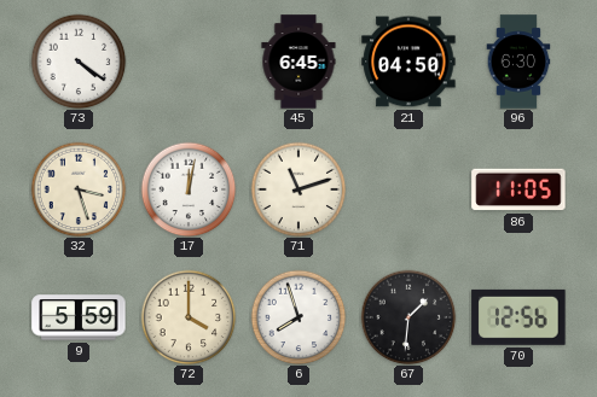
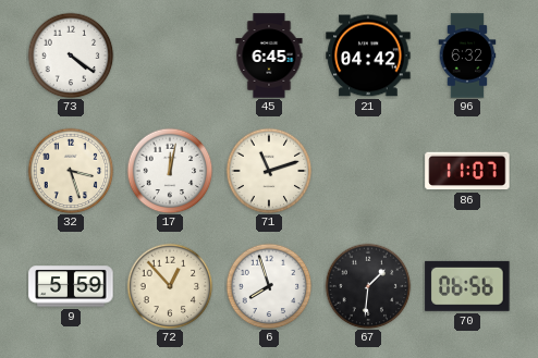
21: 04:50 -> 04:42
96: 6:30 -> 6:32
86: 11:05 -> 11:07
72: 4:00 -> 12:53
70: 12:56 -> 06:56
